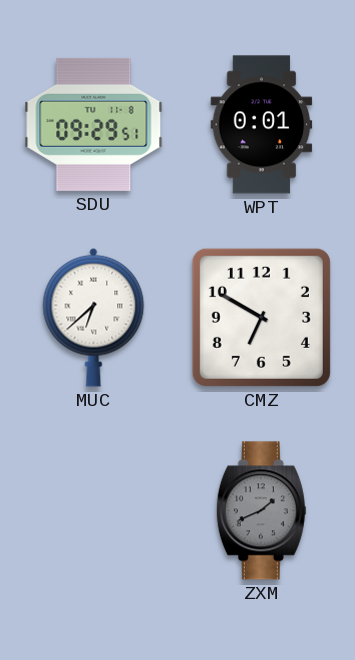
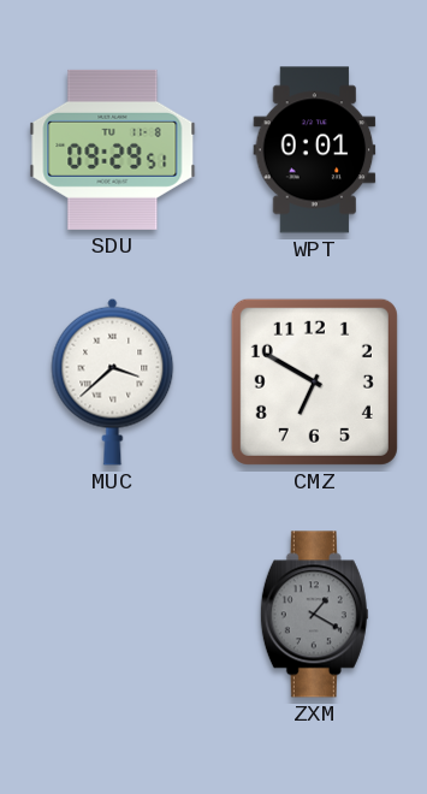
MUC: 6:38 -> 3:38
ZXM: 1:41 -> 1:20
